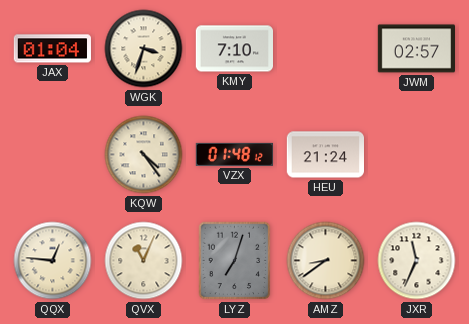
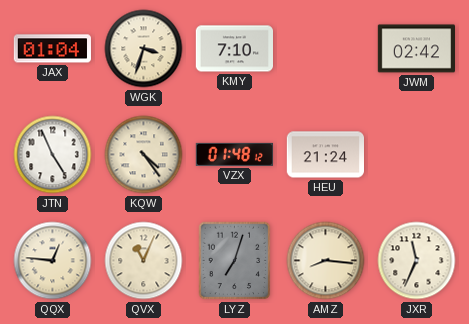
JWM: 02:57 -> 02:42
JTN: none -> 4:56
AMZ: 8:39 -> 8:16
